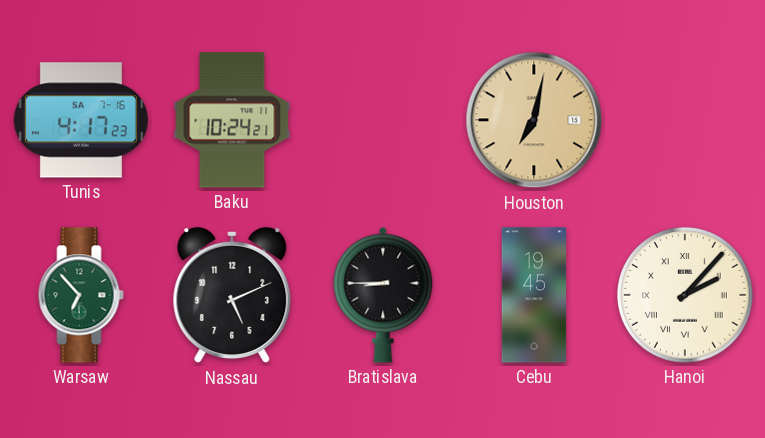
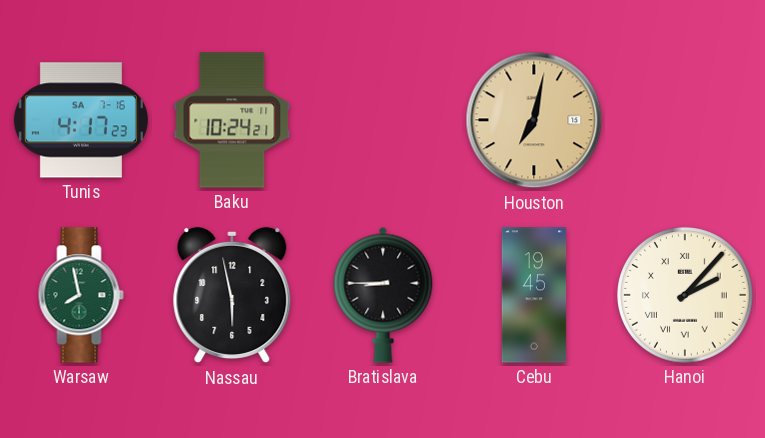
Warsaw: 6:53 -> 7:58
Nassau: 5:11 -> 5:58
